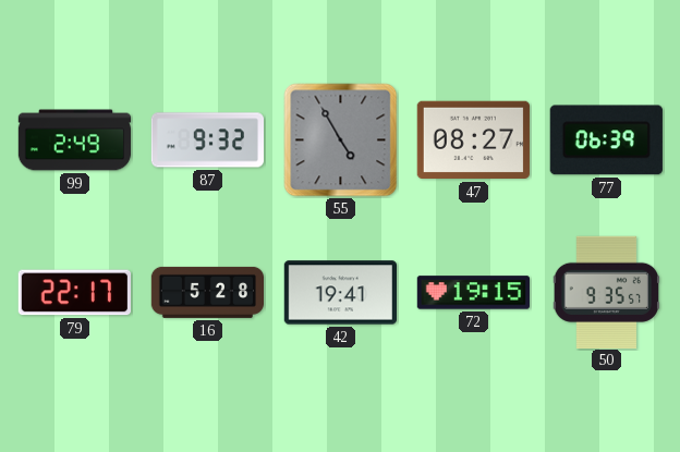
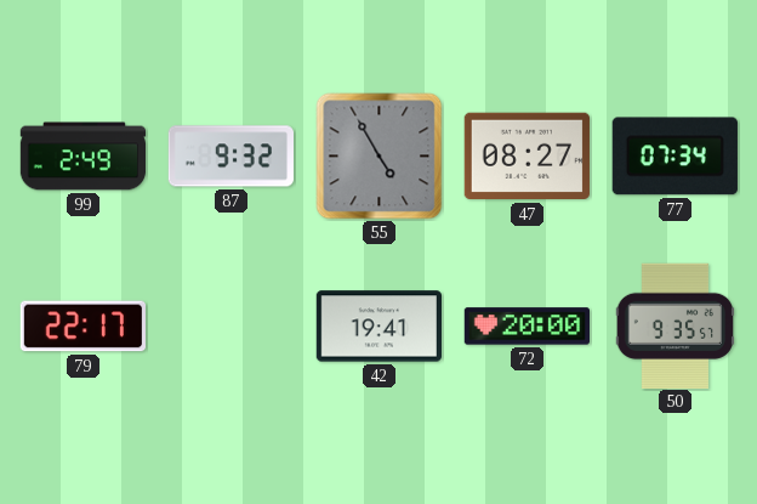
77: 06:39 -> 07:34
16: 5:28 -> none
72: 19:15 -> 20:00
